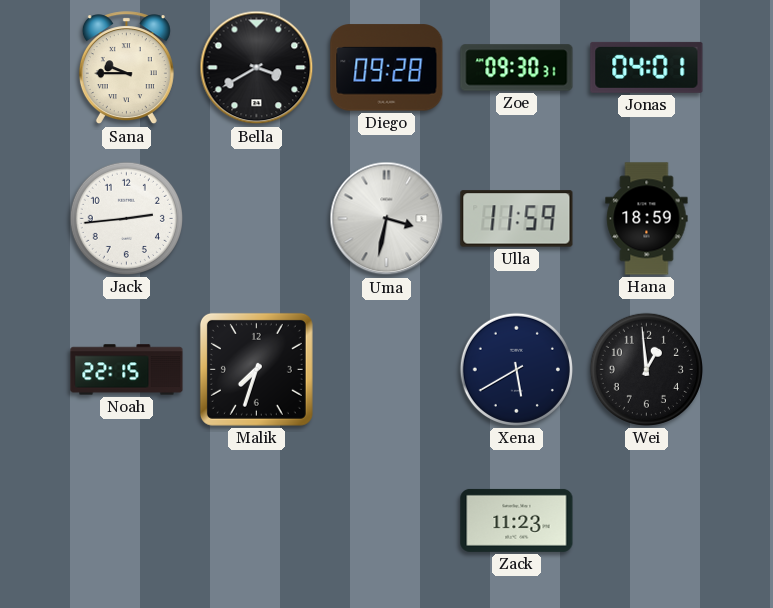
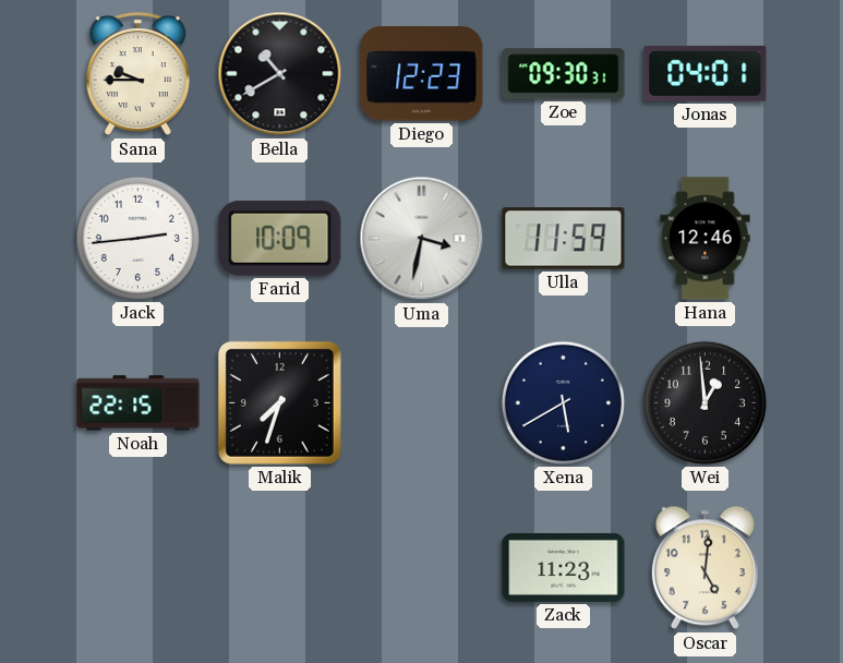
Bella: 3:40 -> 10:40
Diego: 09:28 -> 12:23
Farid: none -> 10:09
Hana: 18:59 -> 12:46
Oscar: none -> 5:01
